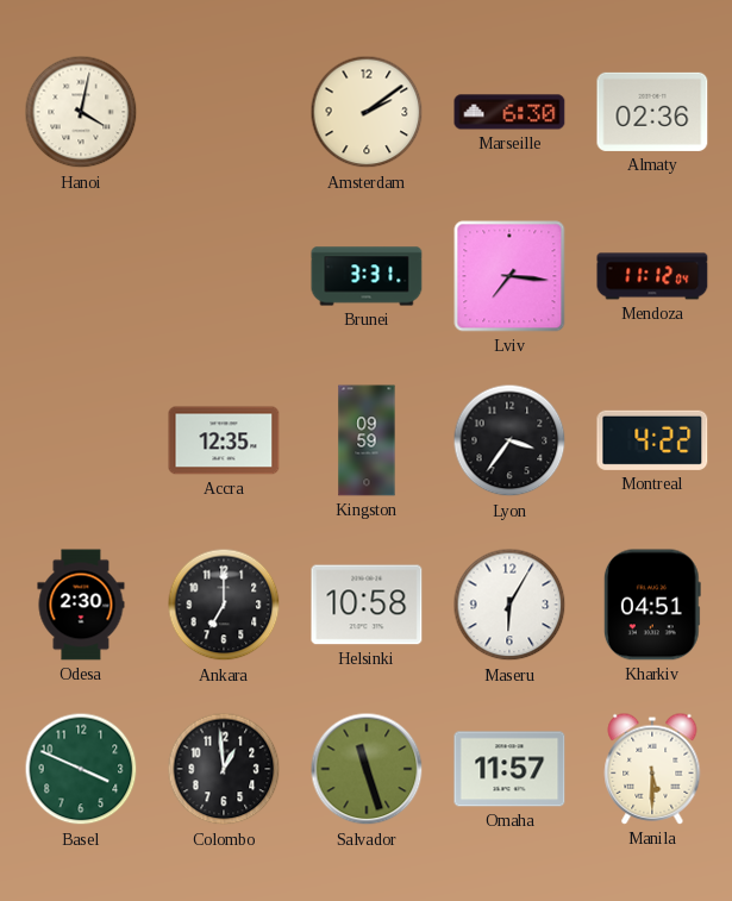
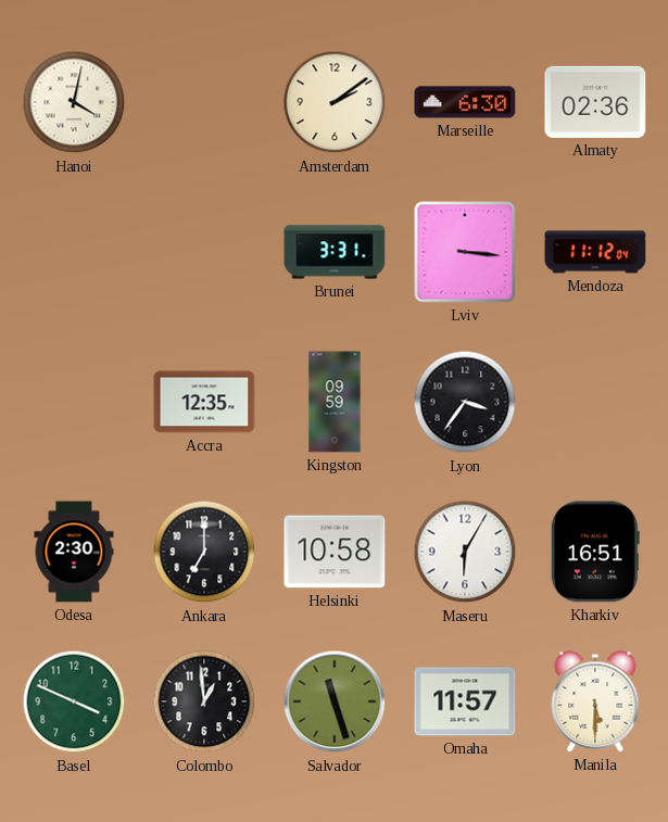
Lviv: 7:16 -> 3:16
Montreal: 4:22 -> none
Kharkiv: 04:51 -> 16:51
